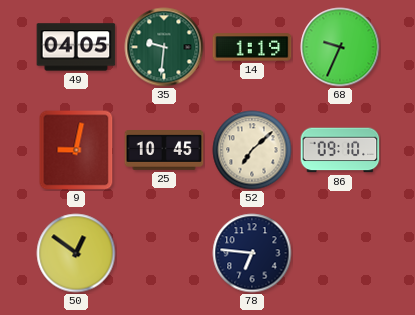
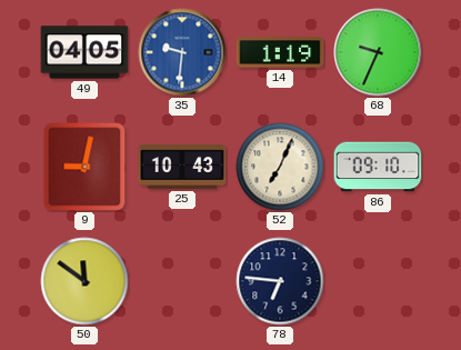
35 dial: green -> blue
25: 10:45 -> 10:43
52: 7:08 -> 7:04
50: 12:51 -> 11:51
